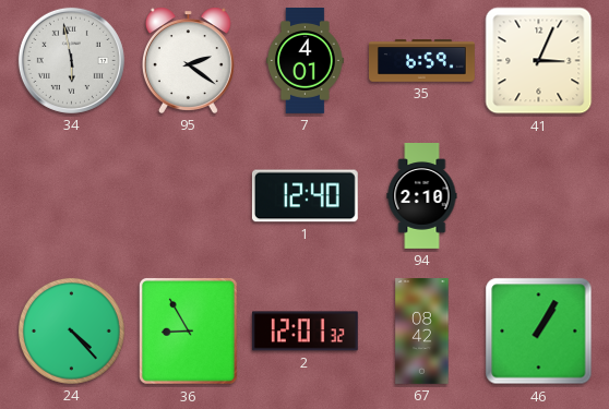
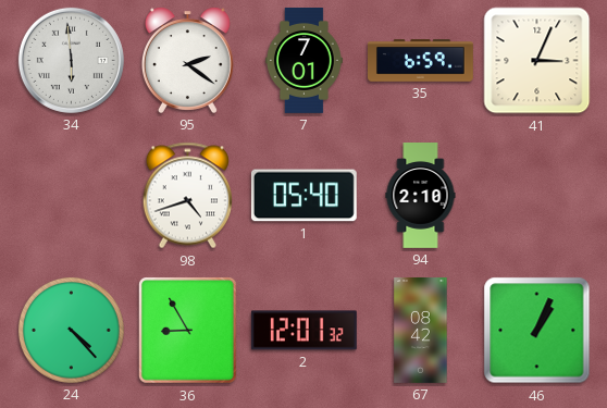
34: 5:58 -> 5:59
7: 4:01 -> 7:01
98: none -> 4:42
1: 12:40 -> 05:40
46: 1:05 -> 1:04
